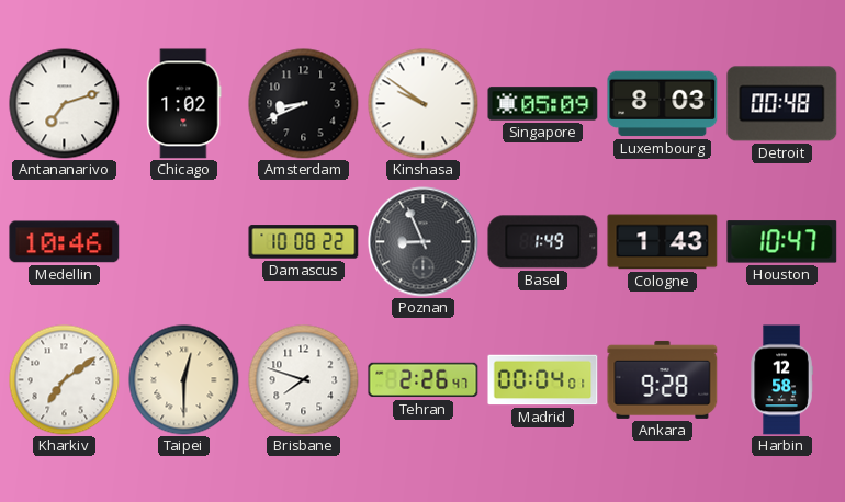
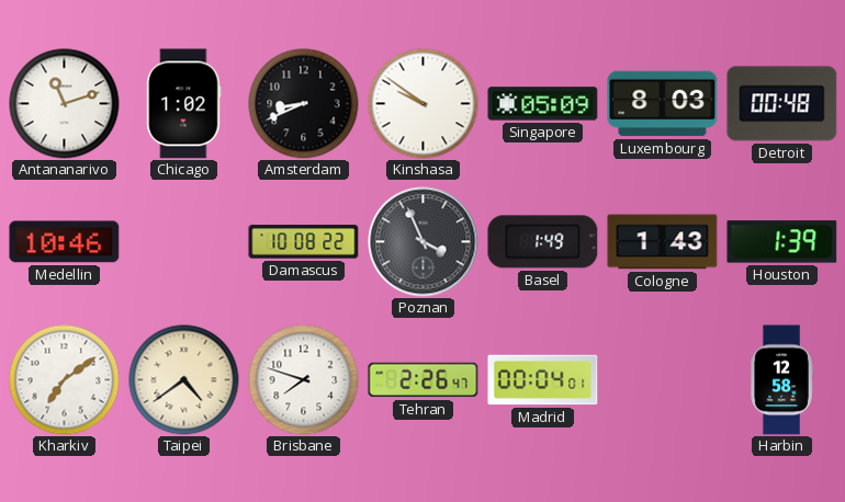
Antananarivo: 7:12 -> 11:12
Poznan: 8:56 -> 3:56
Houston: 10:47 -> 1:39
Taipei: 12:30 -> 4:39
Ankara: 9:28 -> none
